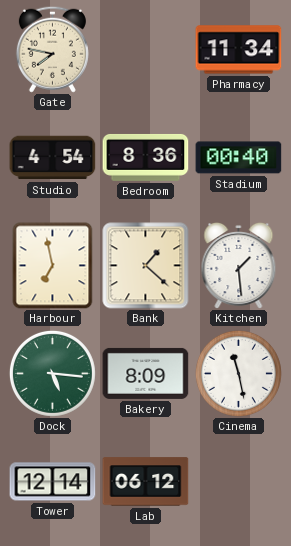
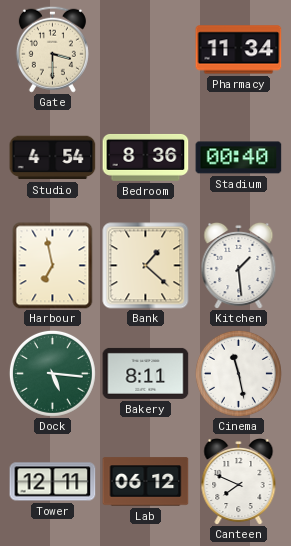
Gate: 7:47 -> 3:30
Bakery: 8:09 -> 8:11
Tower: 12:14 -> 12:11
Canteen: none -> 7:49
